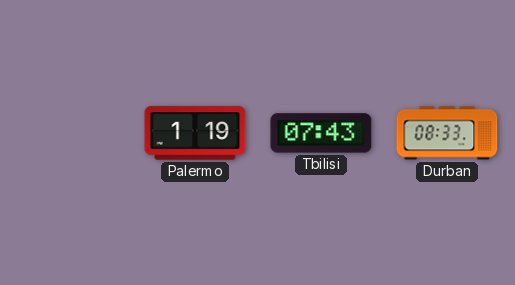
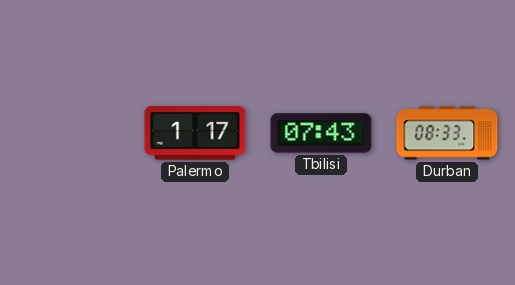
Palermo: 1:19 -> 1:17
